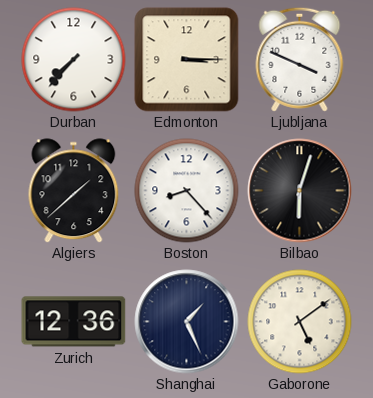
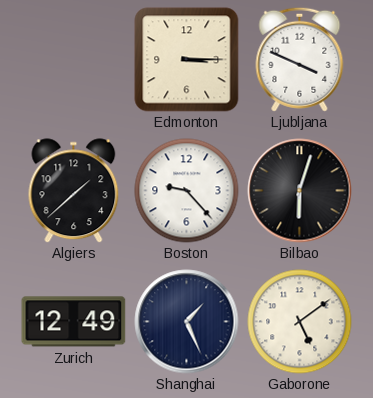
Durban: 7:37 -> none
Boston: 8:23 -> 9:23
Zurich: 12:36 -> 12:49
